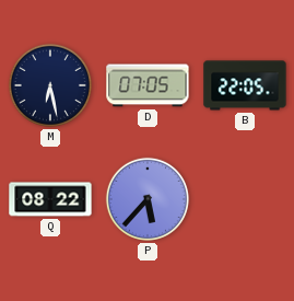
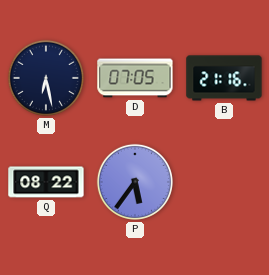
B: 22:05 -> 21:16
P: 5:37 -> 5:36
